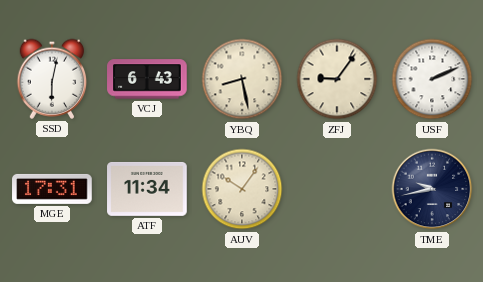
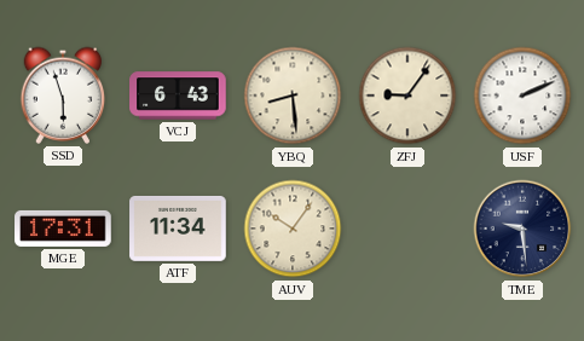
SSD: 6:02 -> 5:57
YBQ: 8:28 -> 8:29
TME: 9:43 -> 9:29
